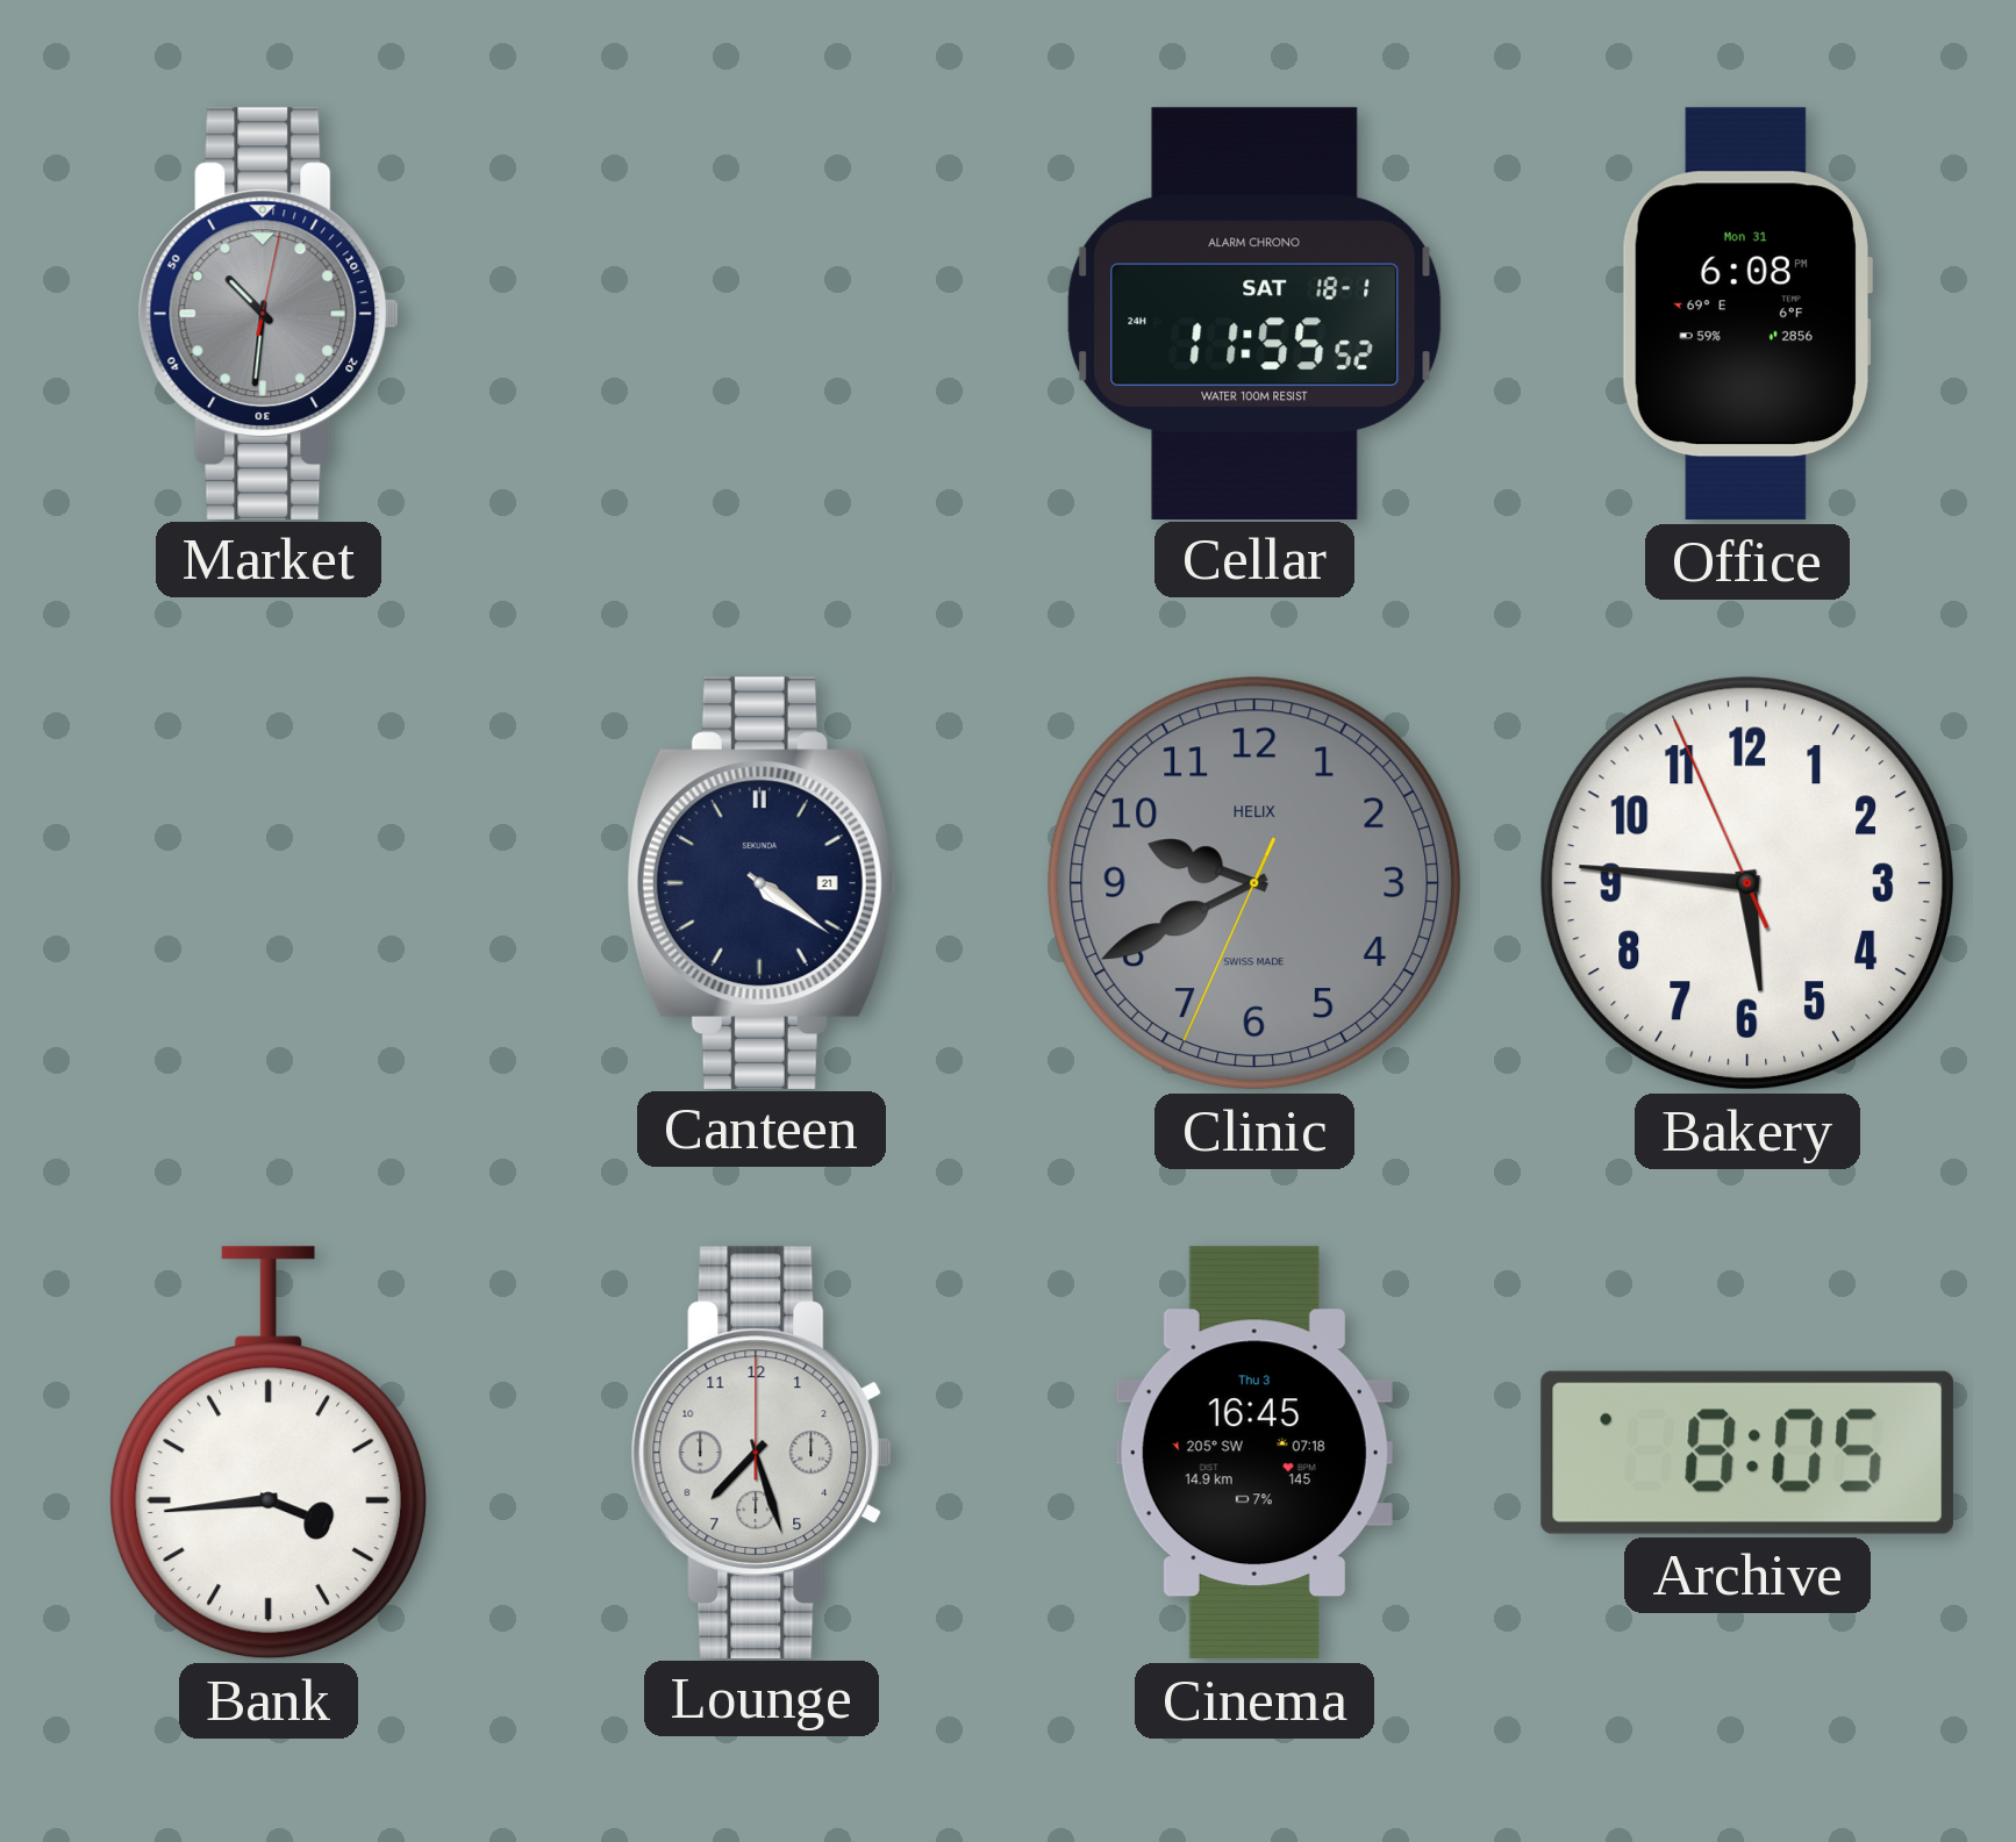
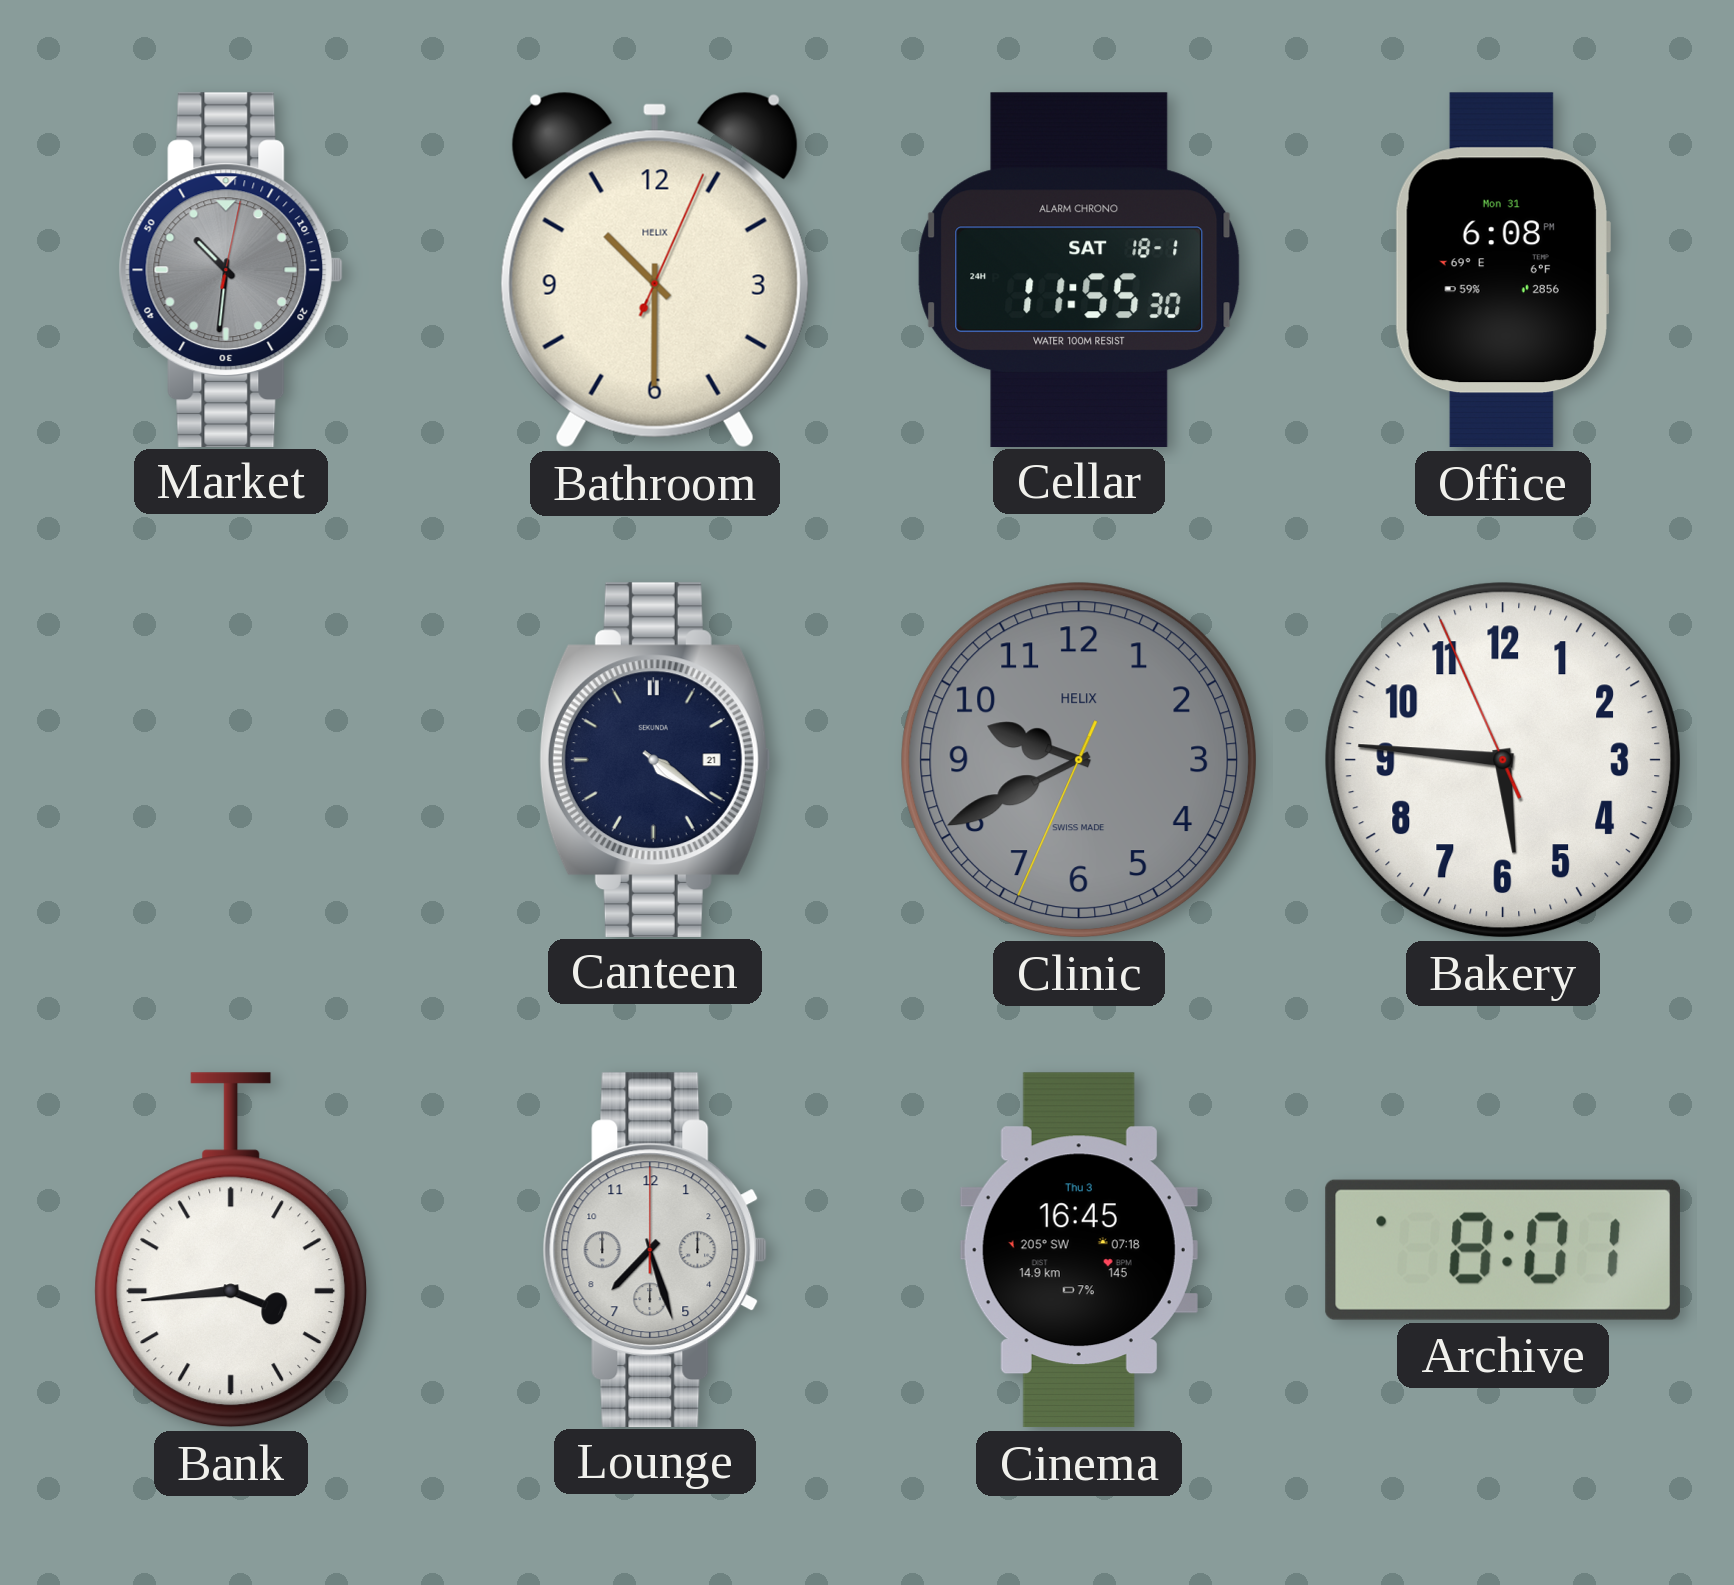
Bathroom: none -> 10:30
Cellar: 11:55:52 -> 11:55:30
Archive: 8:05 -> 8:01
